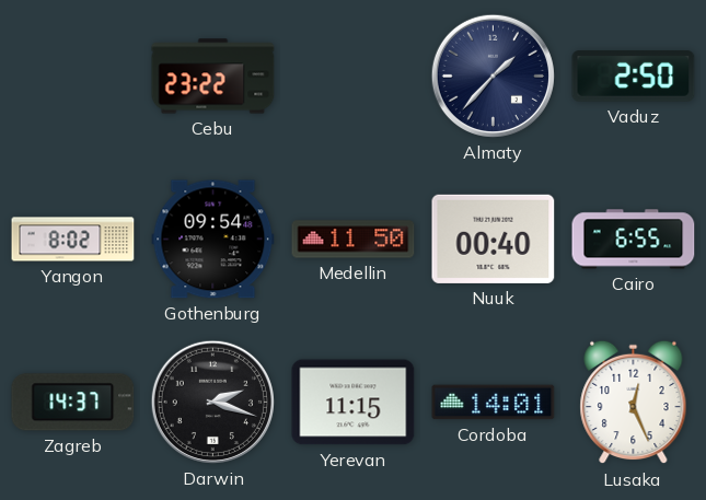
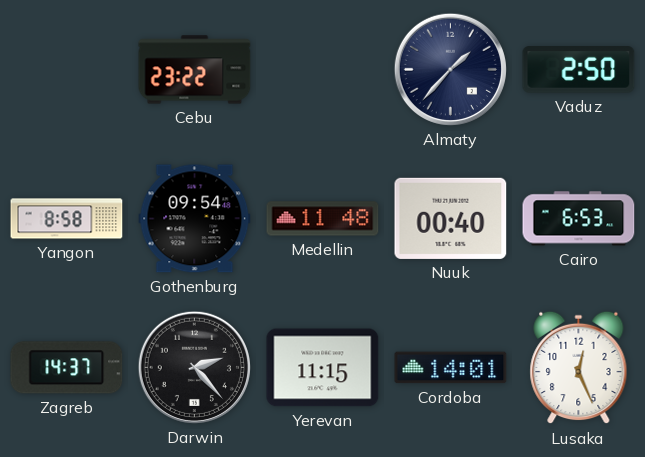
Yangon: 8:02 -> 8:58
Medellin: 11:50 -> 11:48
Cairo: 6:55 -> 6:53
Darwin: 2:18 -> 2:23
